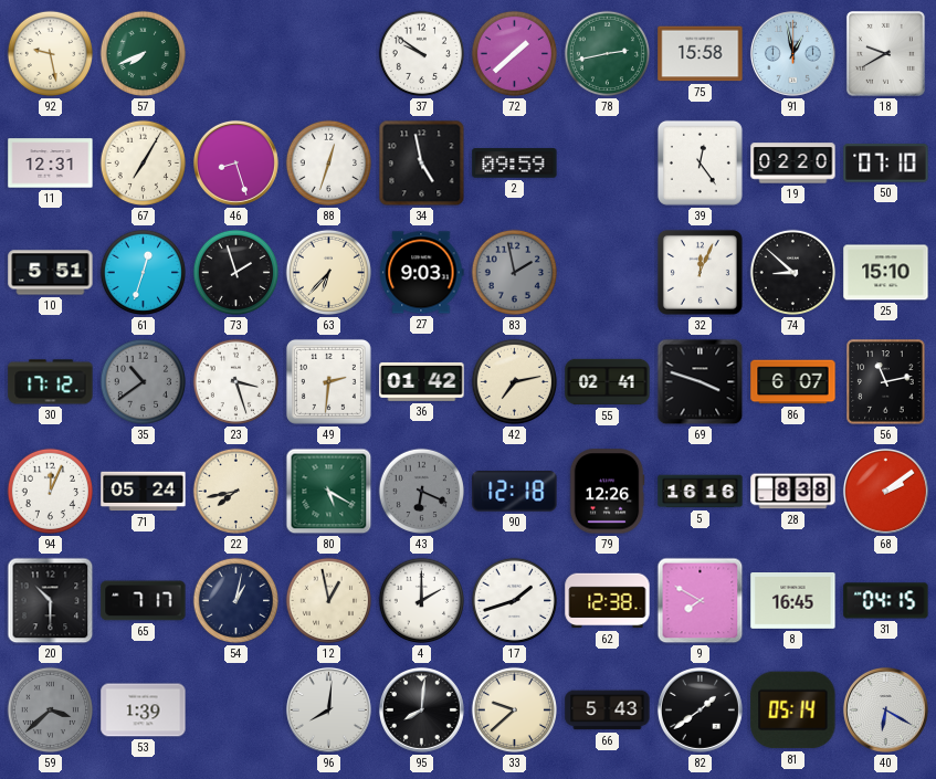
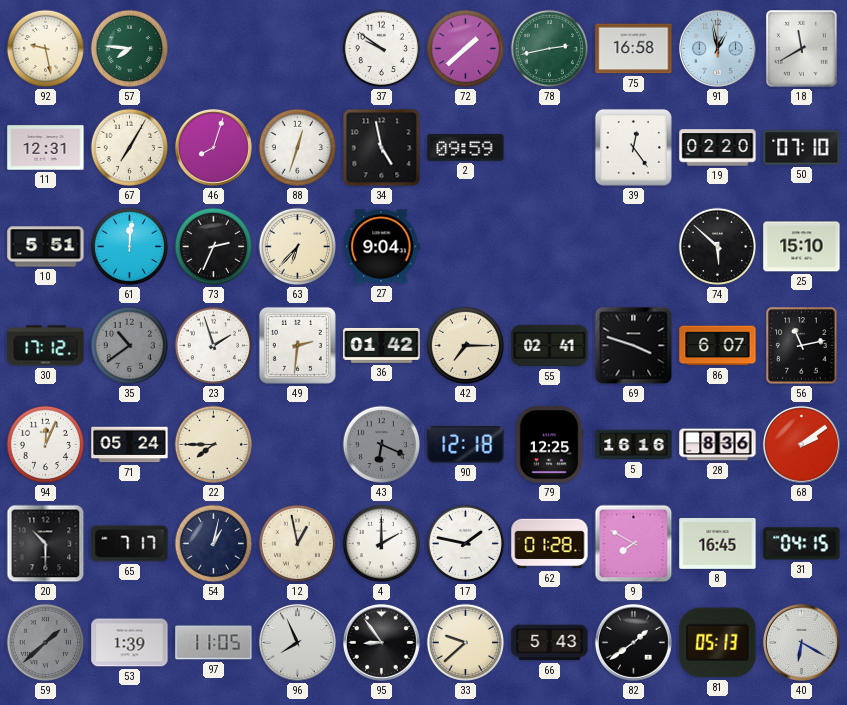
57: 7:41 -> 7:46
75: 15:58 -> 16:58
18: 9:40 -> 11:40
46: 8:27 -> 8:03
61: 12:33 -> 12:01
73: 1:57 -> 2:34
27: 9:03 -> 9:04
83: 1:58 -> none
32: 12:04 -> none
74: 8:52 -> 5:52
23: 3:27 -> 1:57
42: 7:13 -> 7:15
22: 7:43 -> 7:45
80: 5:20 -> none
79: 12:26 -> 12:25
28: 8:38 -> 8:36
17: 1:42 -> 1:47
62: 12:38 -> 01:28
59: 3:38 -> 1:38
97: none -> 11:05
96: 8:01 -> 7:56
95: 8:01 -> 8:54
81: 05:14 -> 05:13
